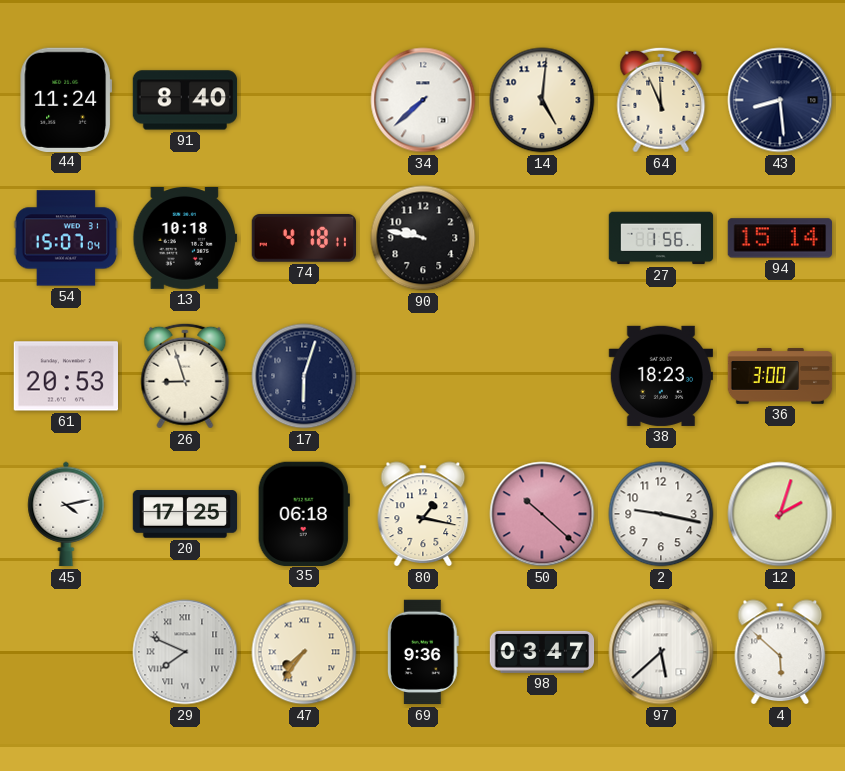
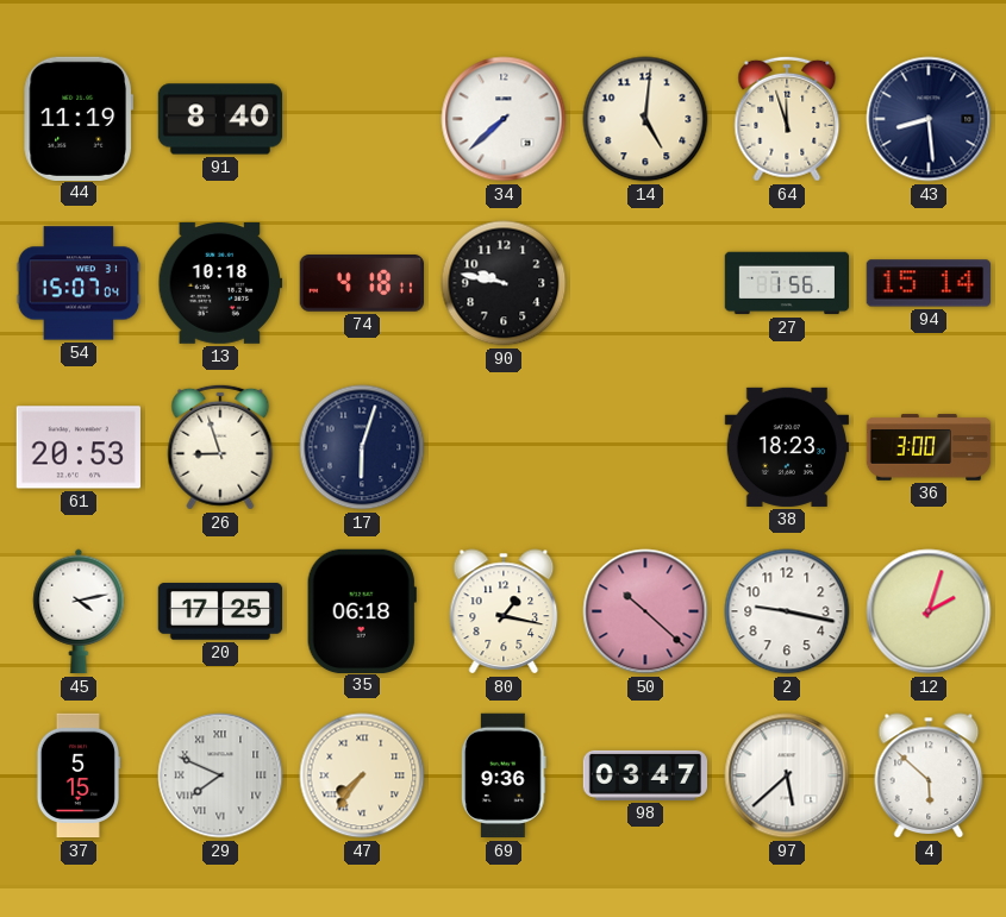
44: 11:24 -> 11:19
64: 11:56 -> 11:57
37: none -> 5:15
